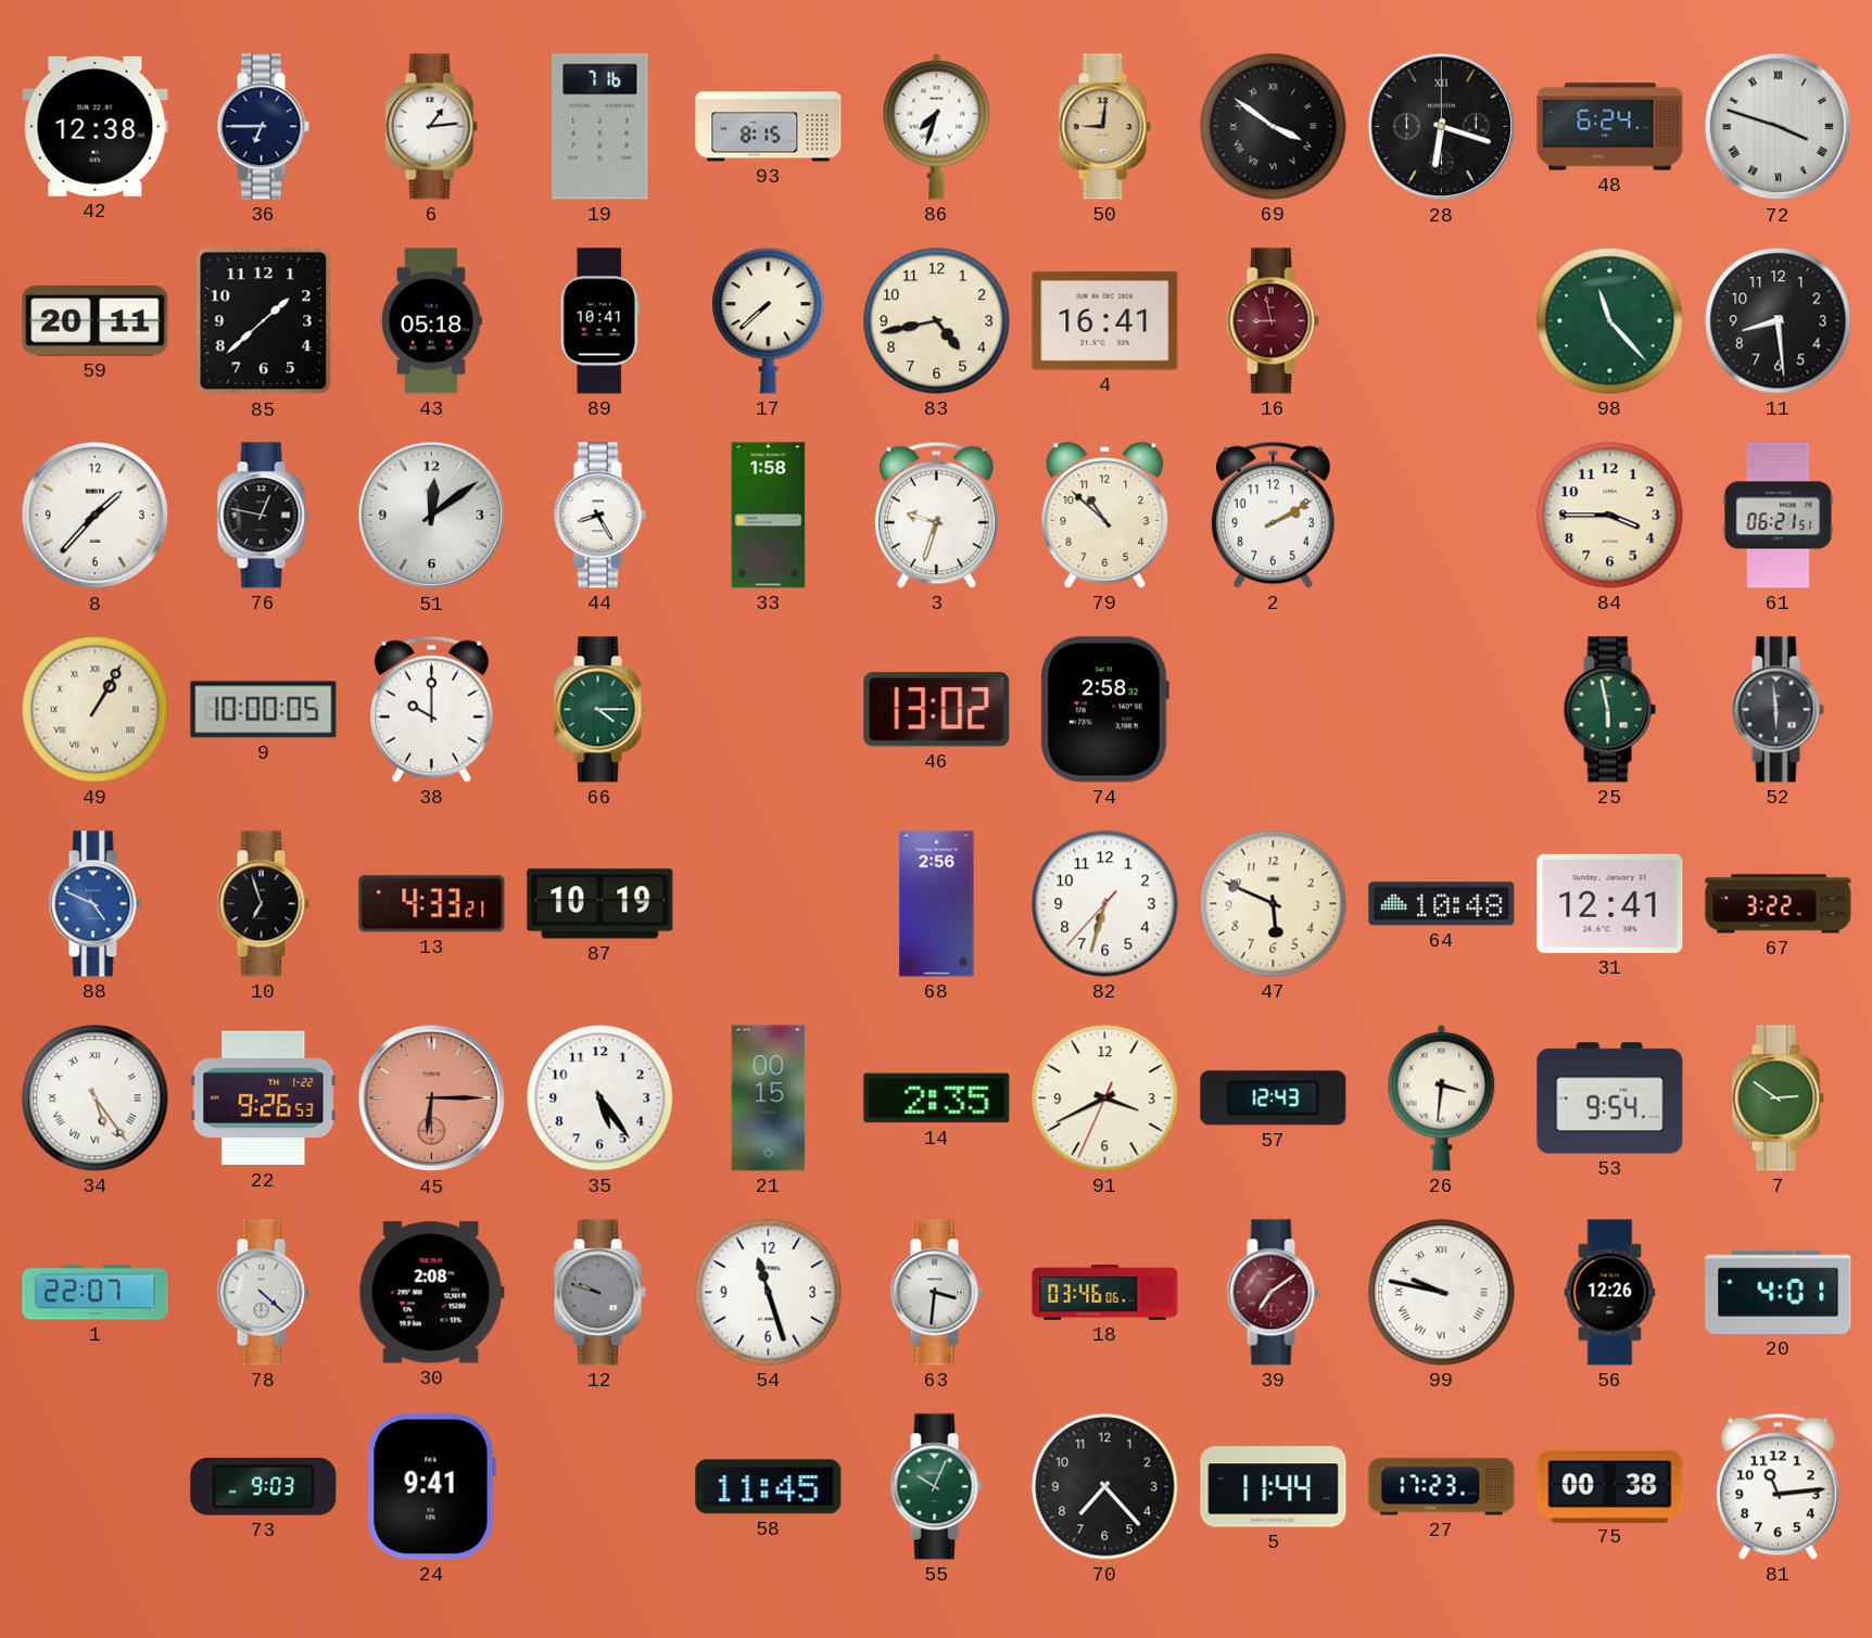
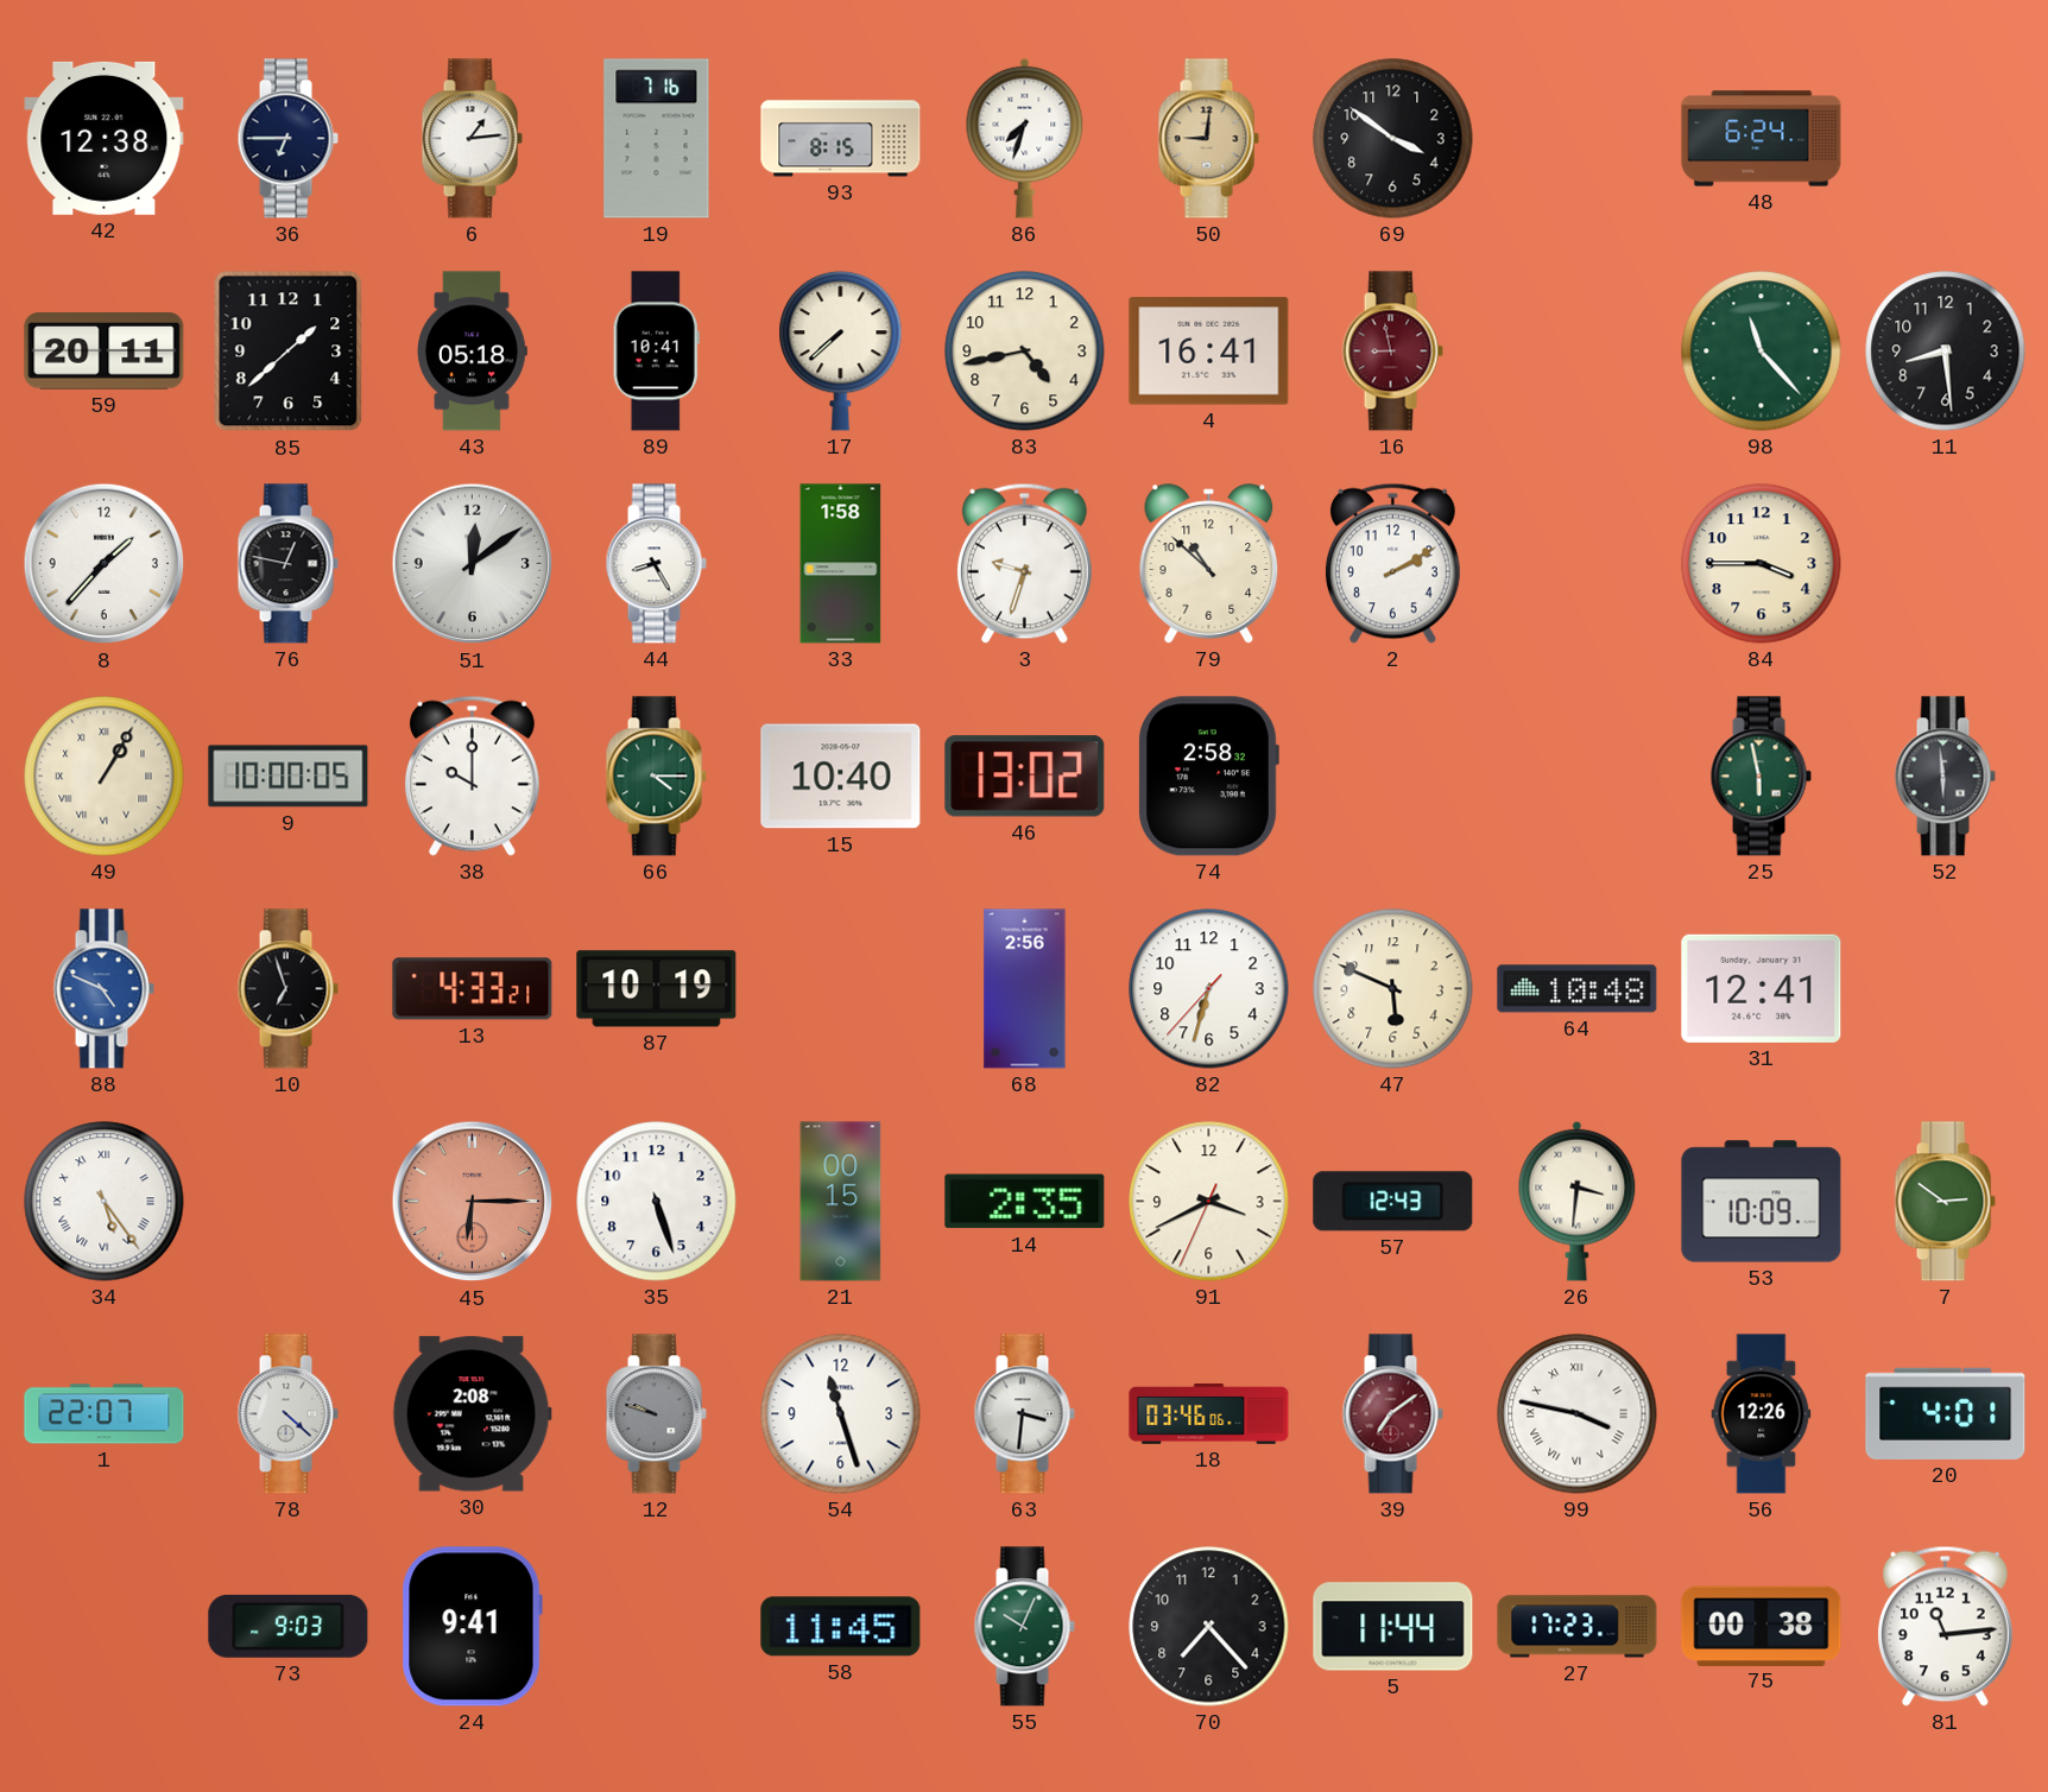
69 numerals: Roman -> Arabic
28: 6:18 -> none
72: 3:48 -> none
61: 06:21 -> none
15: none -> 10:40
67: 3:22 -> none
22: 9:26 -> none
35: 5:24 -> 5:27
53: 9:54 -> 10:09
99: 9:47 -> 3:47
